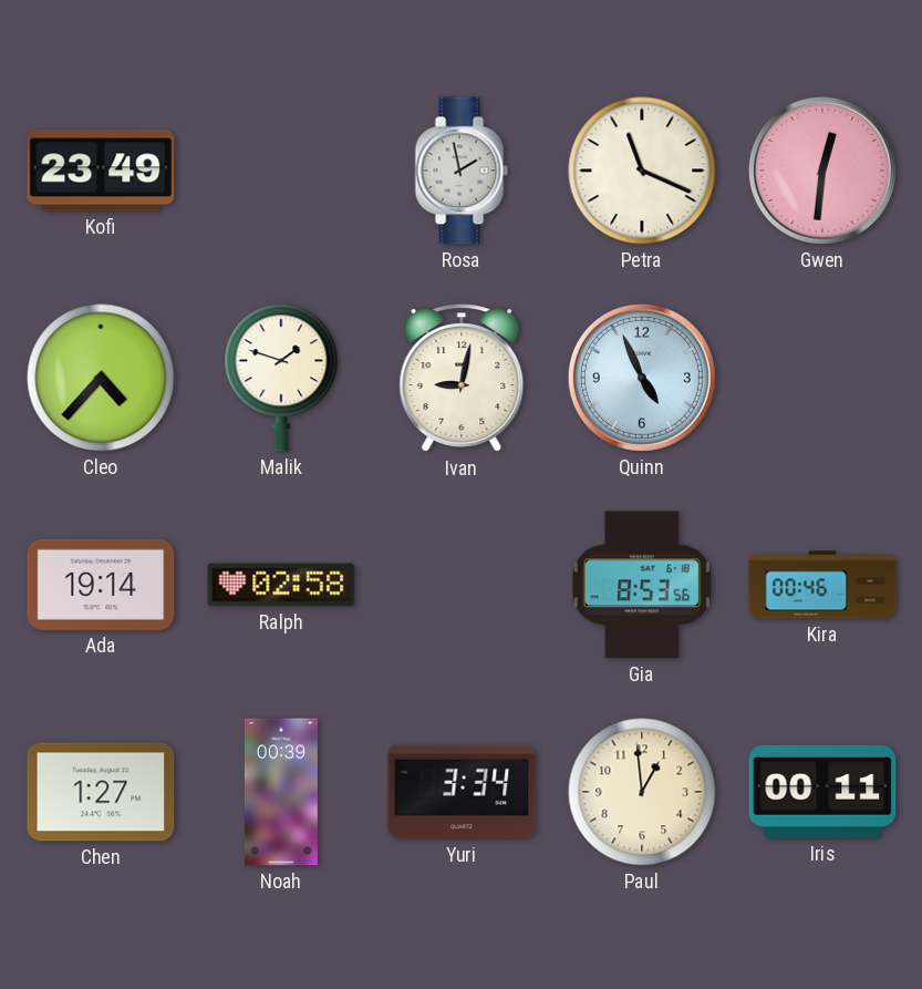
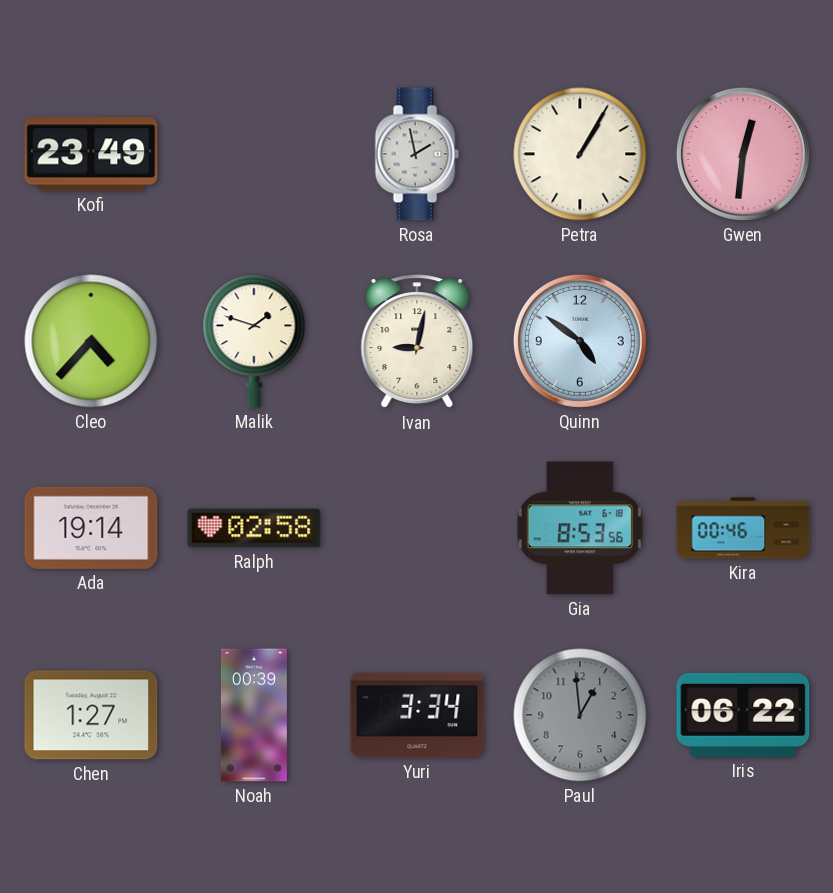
Petra: 11:19 -> 1:05
Quinn: 4:56 -> 4:51
Paul dial: cream -> grey
Iris: 00:11 -> 06:22
